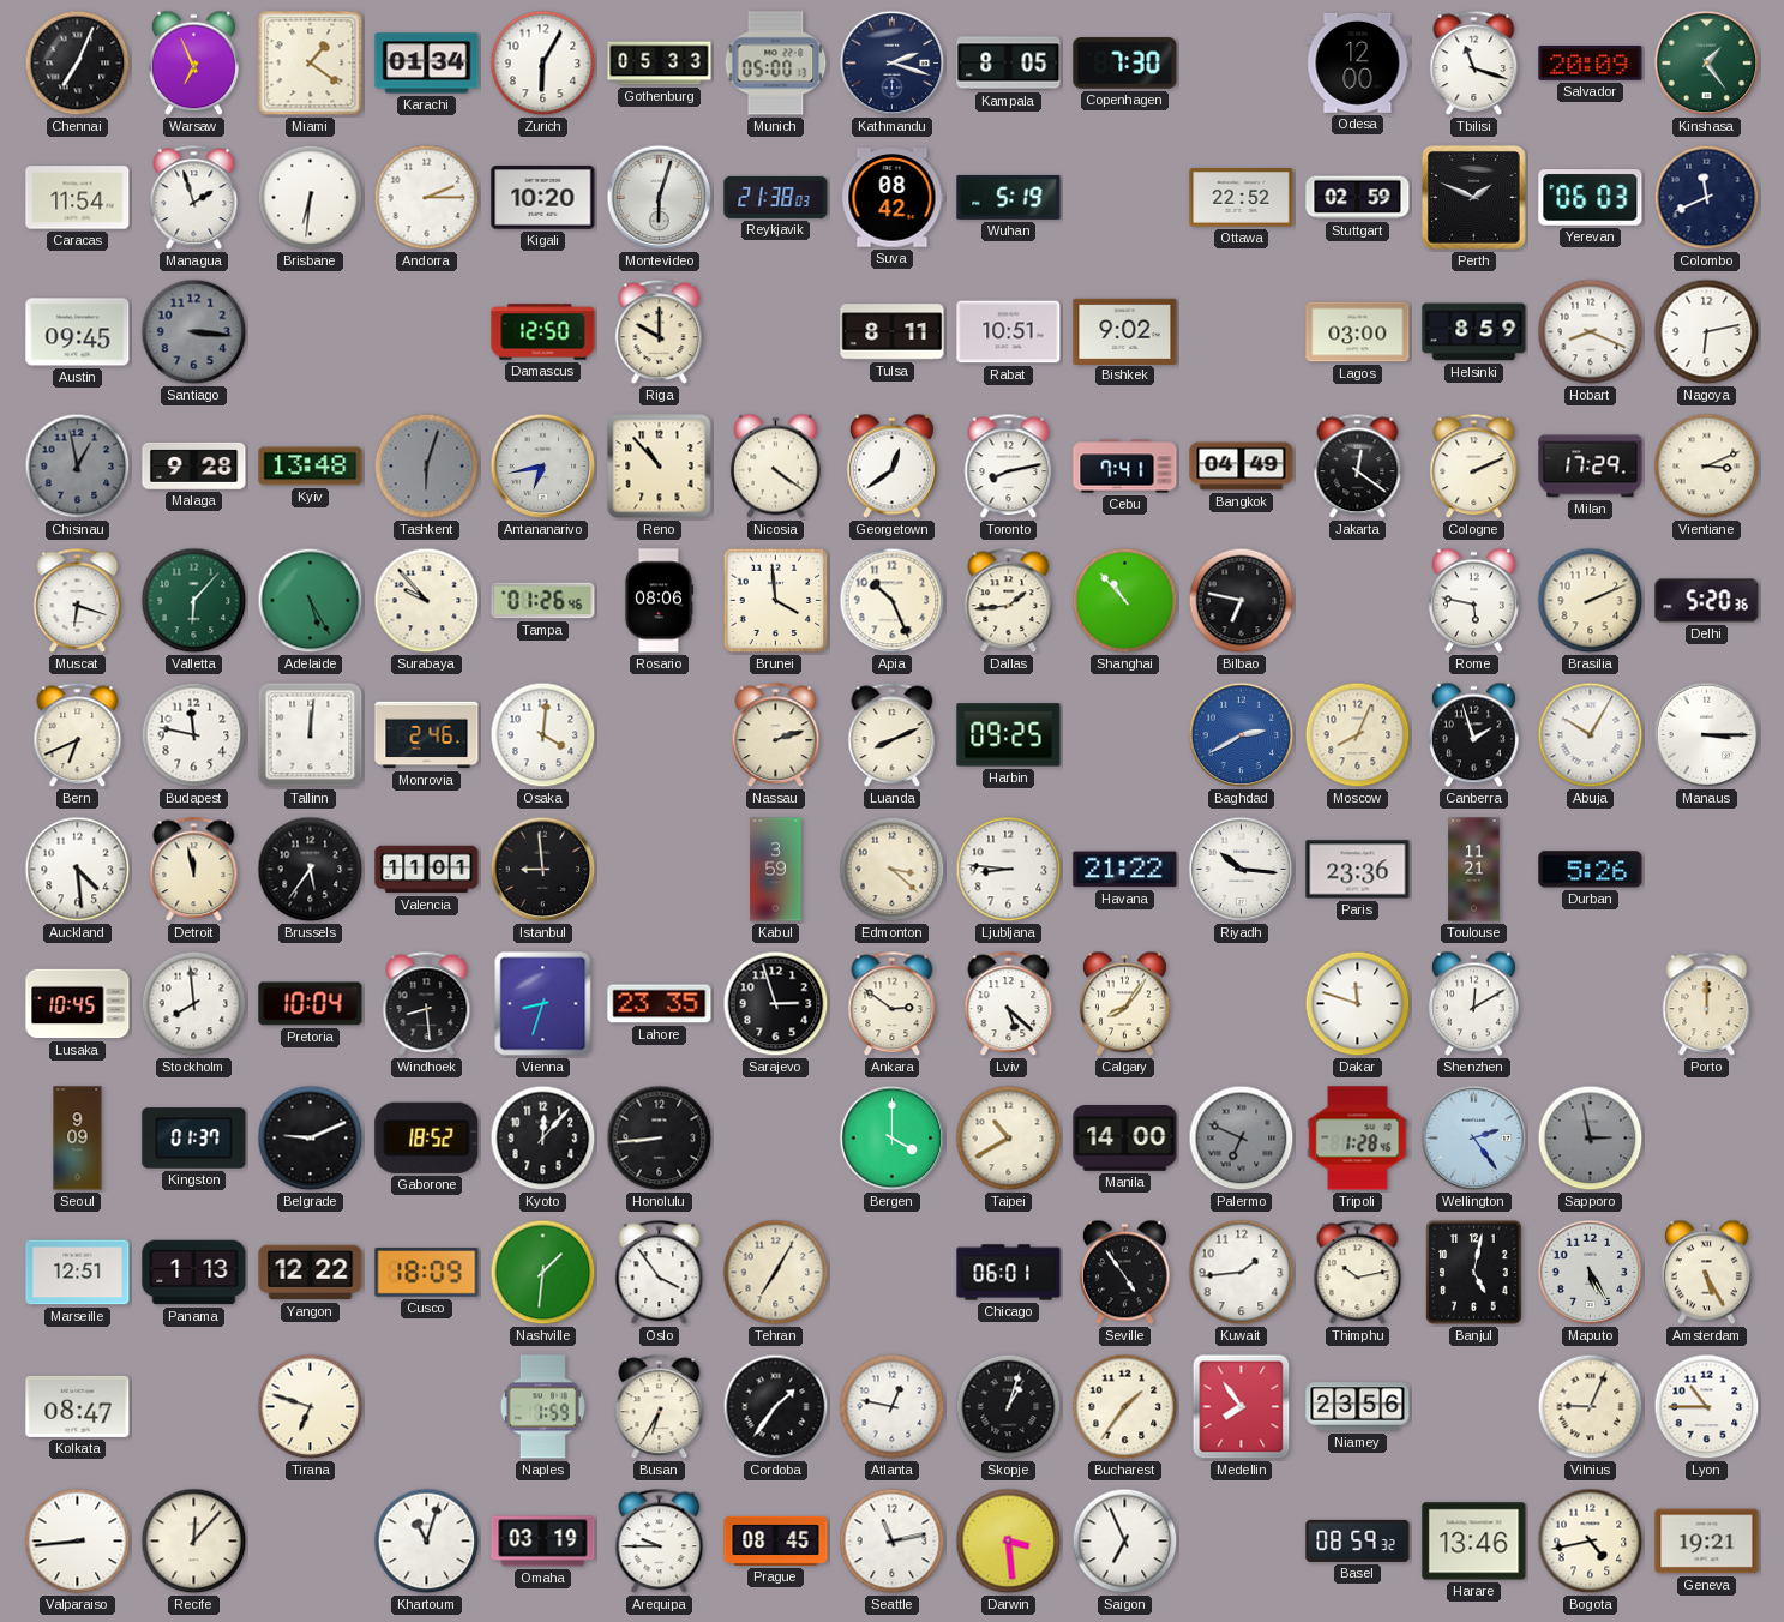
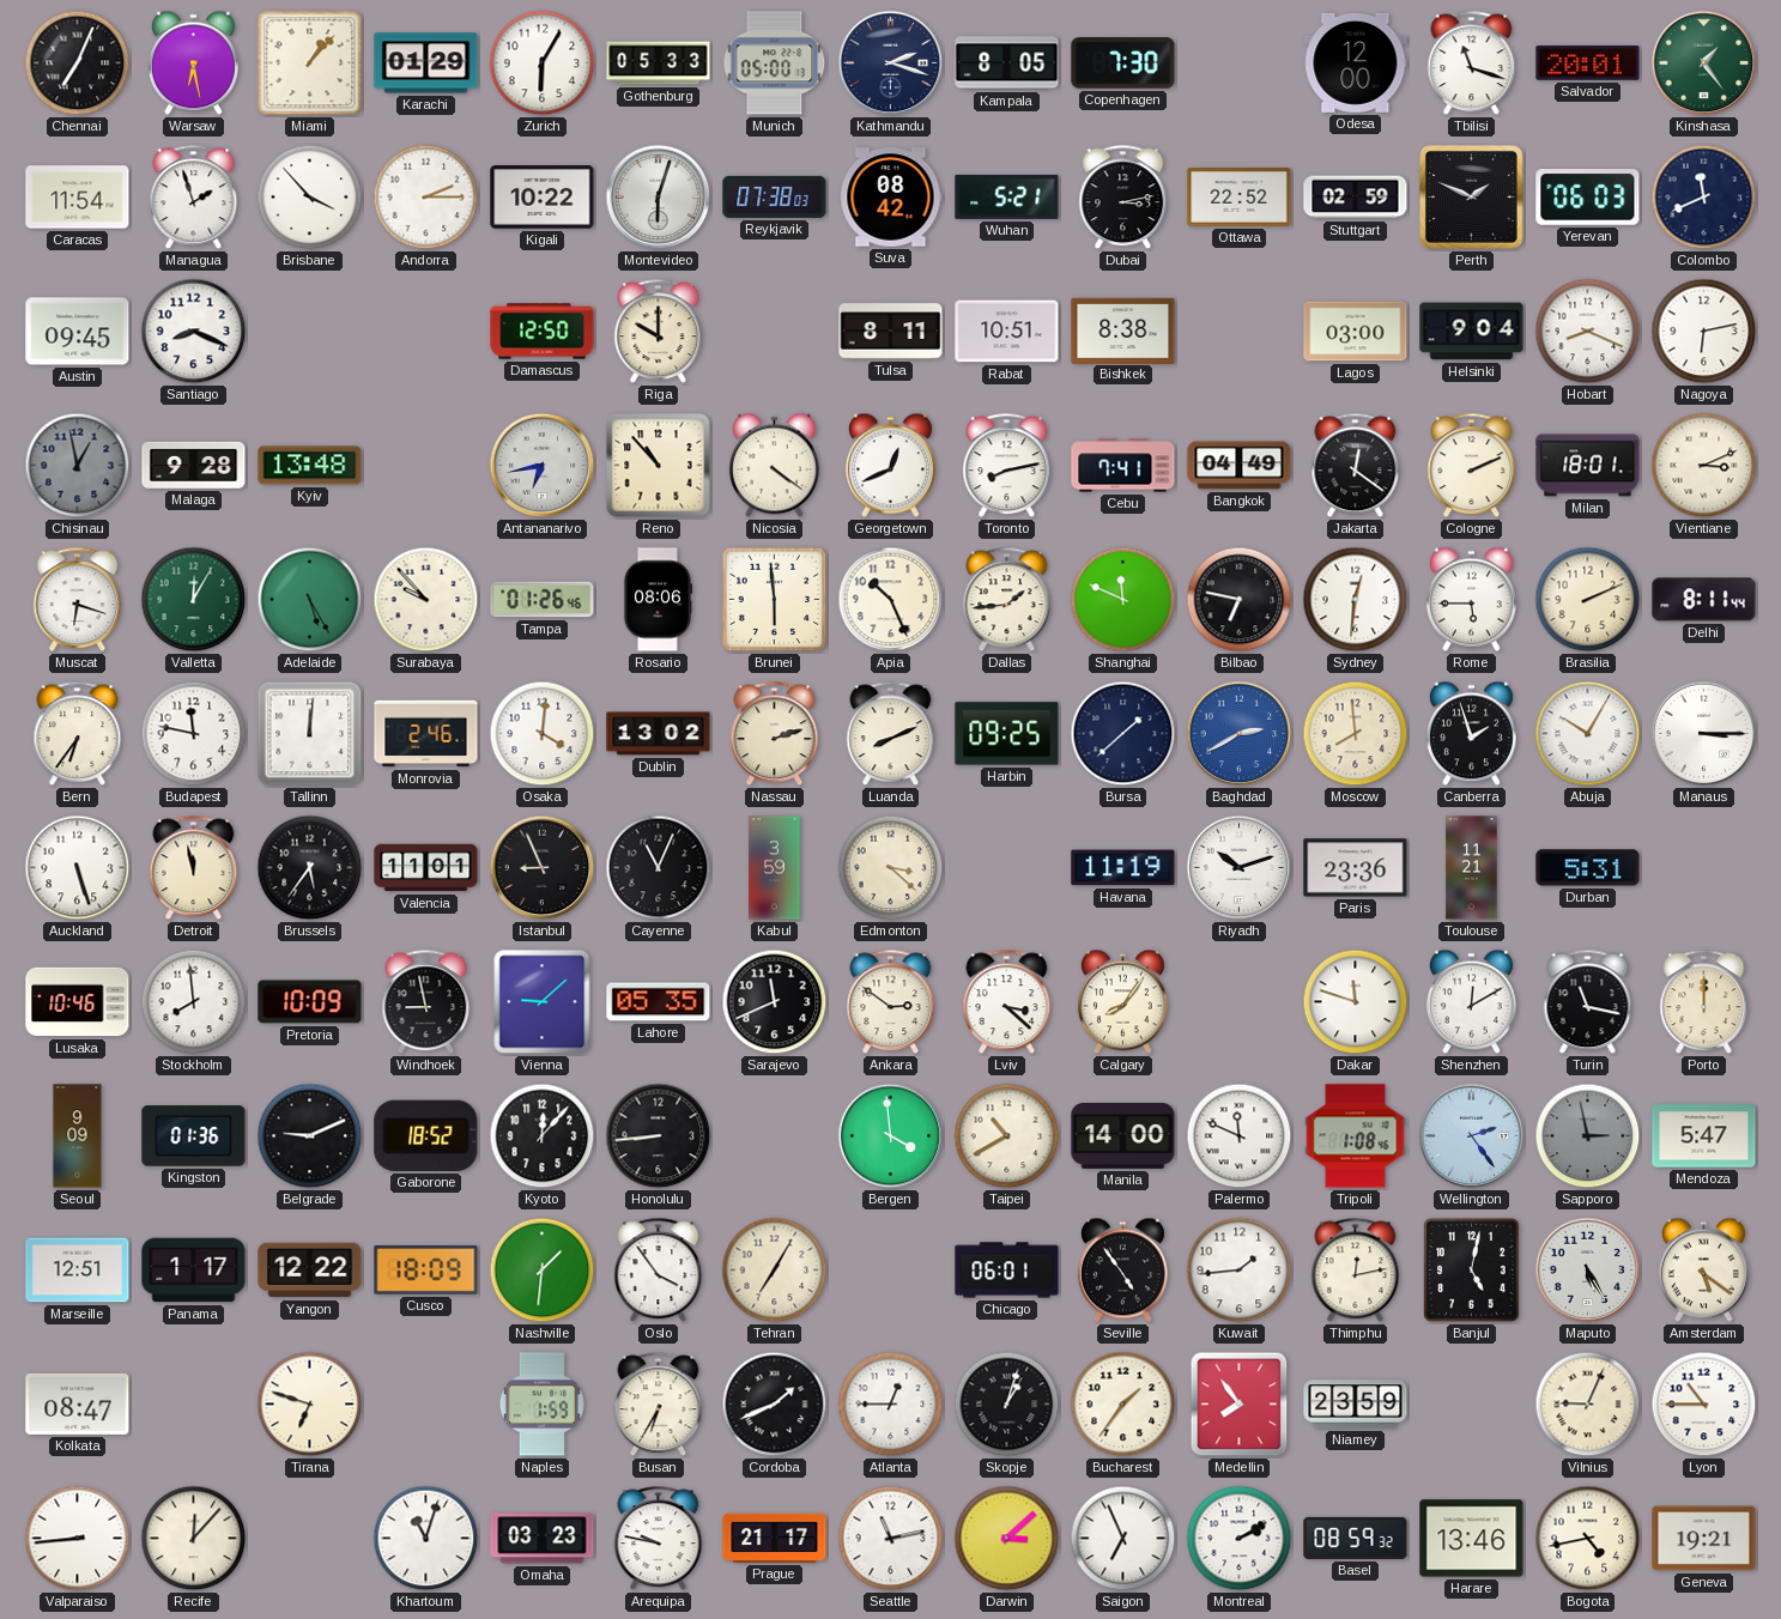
Warsaw: 6:56 -> 6:28
Miami: 1:21 -> 1:07
Karachi: 01:34 -> 01:29
Salvador: 20:09 -> 20:01
Brisbane: 6:31 -> 3:53
Kigali: 10:20 -> 10:22
Reykjavik: 21:38 -> 07:38
Wuhan: 5:19 -> 5:21
Dubai: none -> 3:13
Santiago: 3:16 -> 8:19
Santiago dial: grey -> white
Bishkek: 9:02 -> 8:38
Helsinki: 8:59 -> 9:04
Tashkent: 6:03 -> none
Georgetown: 12:39 -> 12:41
Milan: 17:29 -> 18:01
Valletta: 6:07 -> 12:05
Brunei: 3:59 -> 5:59
Shanghai: 10:53 -> 11:49
Sydney: none -> 12:31
Rome: 5:47 -> 5:45
Delhi: 5:20 -> 8:11
Bern: 6:41 -> 6:36
Dublin: none -> 13:02
Bursa: none -> 1:38
Moscow: 8:04 -> 7:59
Auckland: 4:29 -> 5:27
Istanbul: 8:59 -> 8:56
Cayenne: none -> 11:04
Ljubljana: 8:46 -> none
Havana: 21:22 -> 11:19
Riyadh: 10:16 -> 10:12
Durban: 5:26 -> 5:31
Lusaka: 10:45 -> 10:46
Pretoria: 10:04 -> 10:09
Windhoek: 8:29 -> 8:58
Vienna: 8:33 -> 9:08
Lahore: 23:35 -> 05:35
Sarajevo: 2:57 -> 11:41
Lviv: 5:22 -> 3:22
Turin: none -> 11:17
Kingston: 01:37 -> 01:36
Bergen: 4:00 -> 3:59
Palermo: 6:49 -> 11:49
Palermo dial: grey -> white
Tripoli: 1:28 -> 1:08
Mendoza: none -> 5:47
Panama: 1:13 -> 1:17
Thimphu: 10:13 -> 12:13
Amsterdam: 5:25 -> 5:21
Cordoba: 1:36 -> 1:41
Atlanta: 12:47 -> 12:45
Niamey: 23:56 -> 23:59
Omaha: 03:19 -> 03:23
Arequipa: 9:45 -> 9:47
Prague: 08:45 -> 21:17
Darwin: 3:29 -> 3:08
Montreal: none -> 2:10
